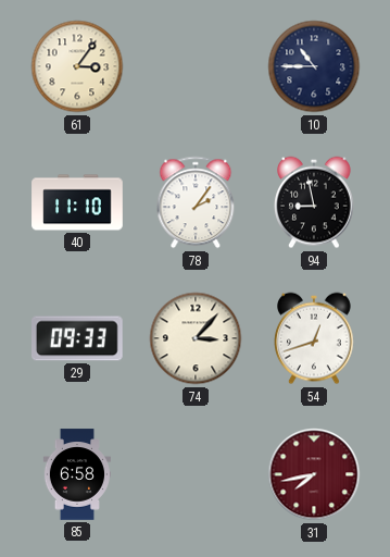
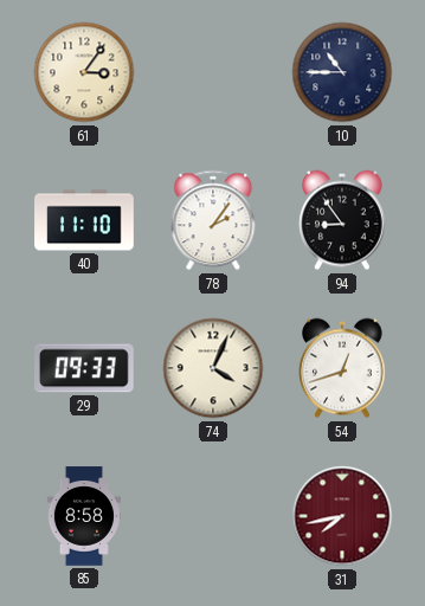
94: 8:58 -> 8:54
74: 3:07 -> 4:04
85: 6:58 -> 8:58
